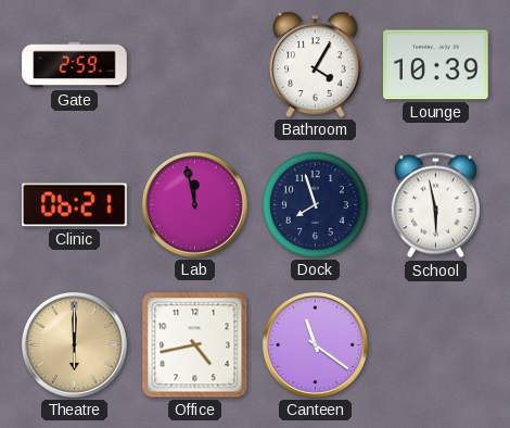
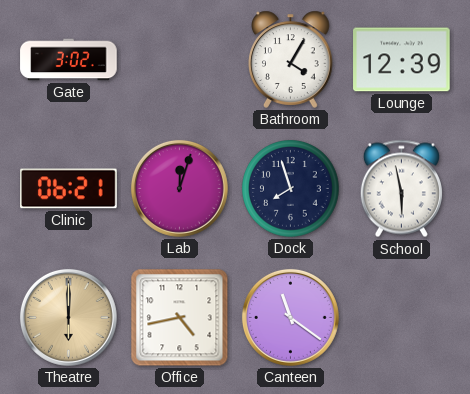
Gate: 2:59 -> 3:02
Lounge: 10:39 -> 12:39
Lab: 11:58 -> 12:03
